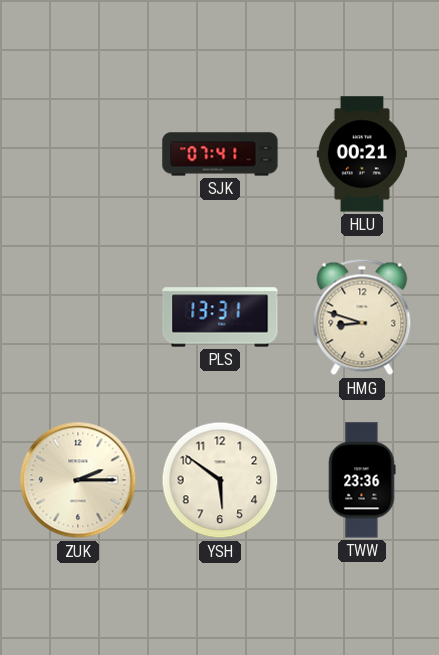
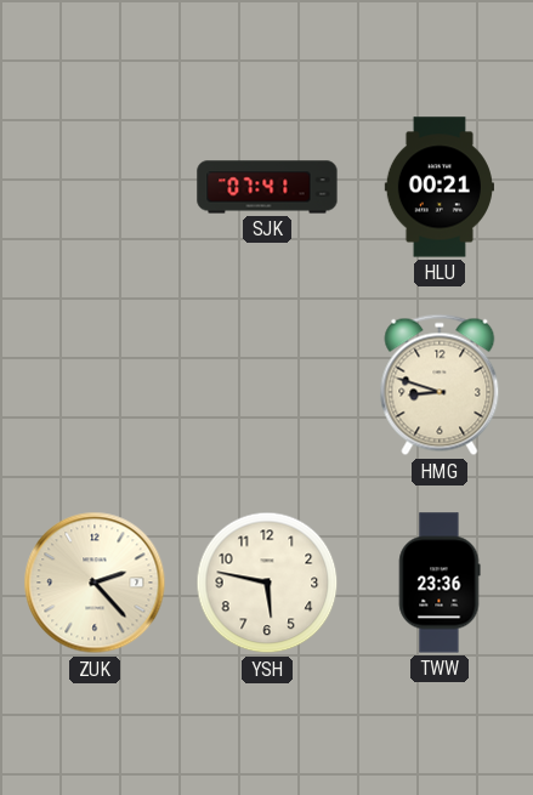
PLS: 13:31 -> none
ZUK: 2:15 -> 2:23
YSH: 5:51 -> 5:47
